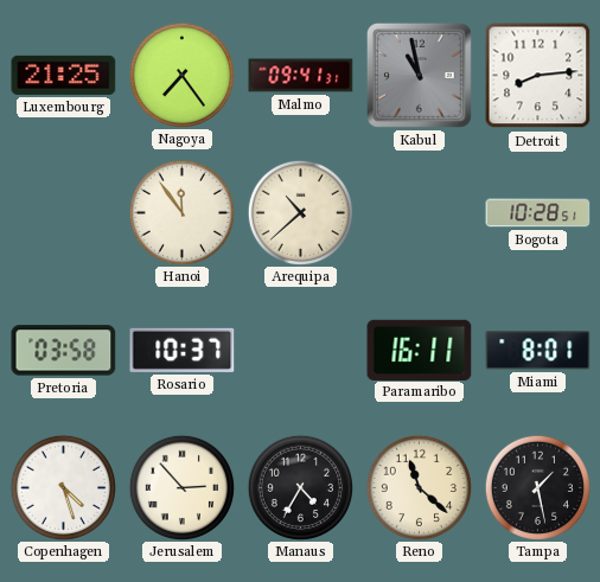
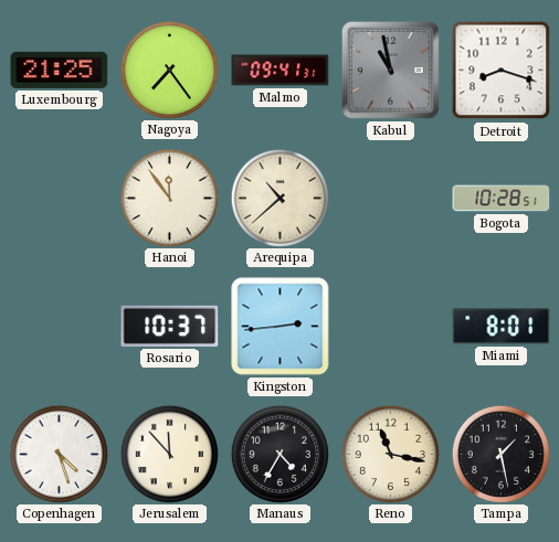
Detroit: 8:14 -> 8:18
Pretoria: 03:58 -> none
Kingston: none -> 2:44
Paramaribo: 16:11 -> none
Jerusalem: 2:53 -> 11:53
Reno: 11:22 -> 11:17
